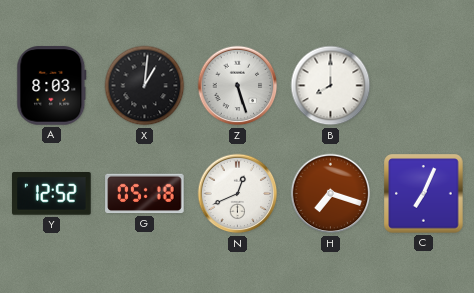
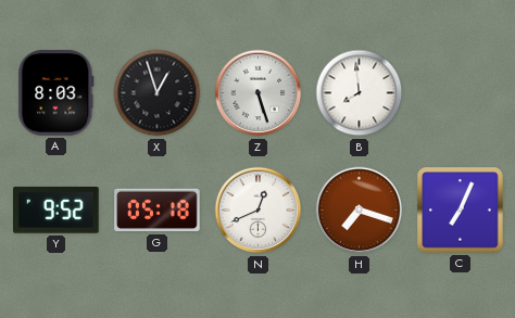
X: 1:01 -> 12:57
B: 8:00 -> 7:59
Y: 12:52 -> 9:52
